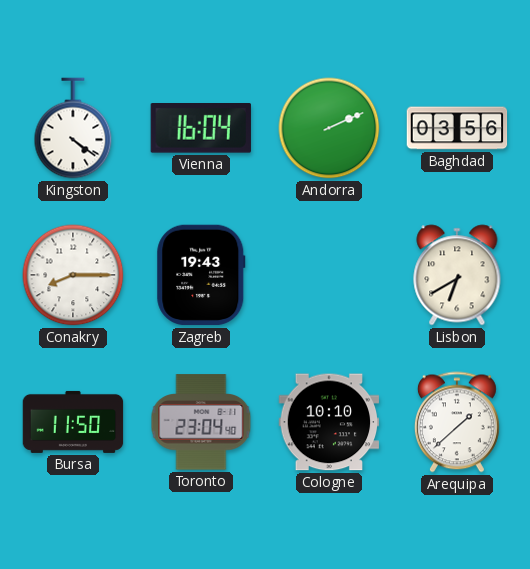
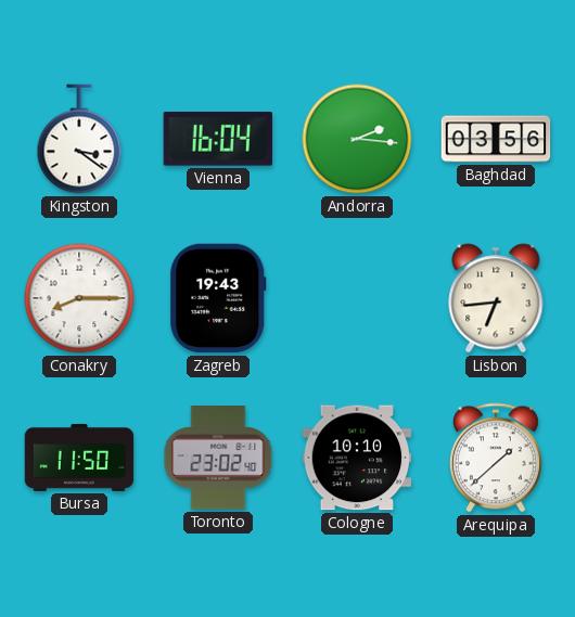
Kingston: 4:21 -> 3:21
Andorra: 2:11 -> 2:16
Lisbon: 6:40 -> 6:44
Toronto: 23:04 -> 23:02
